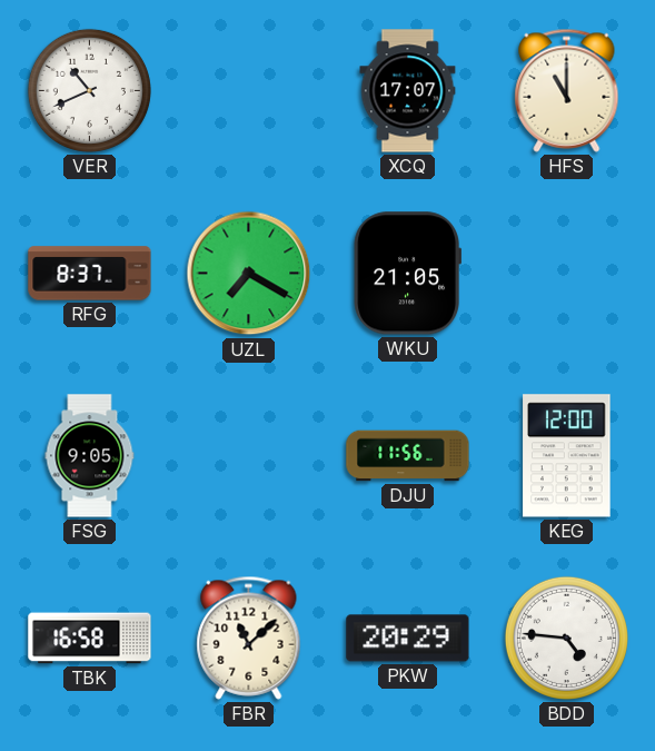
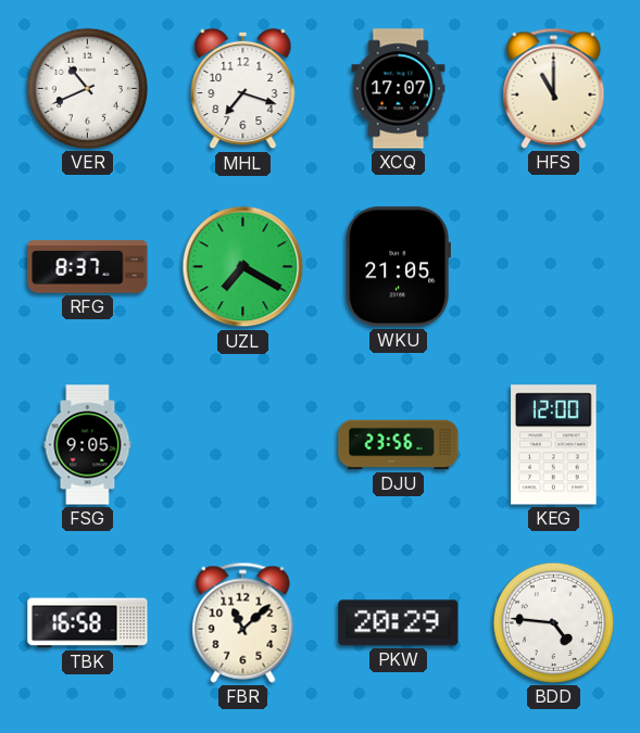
MHL: none -> 7:18
DJU: 11:56 -> 23:56
